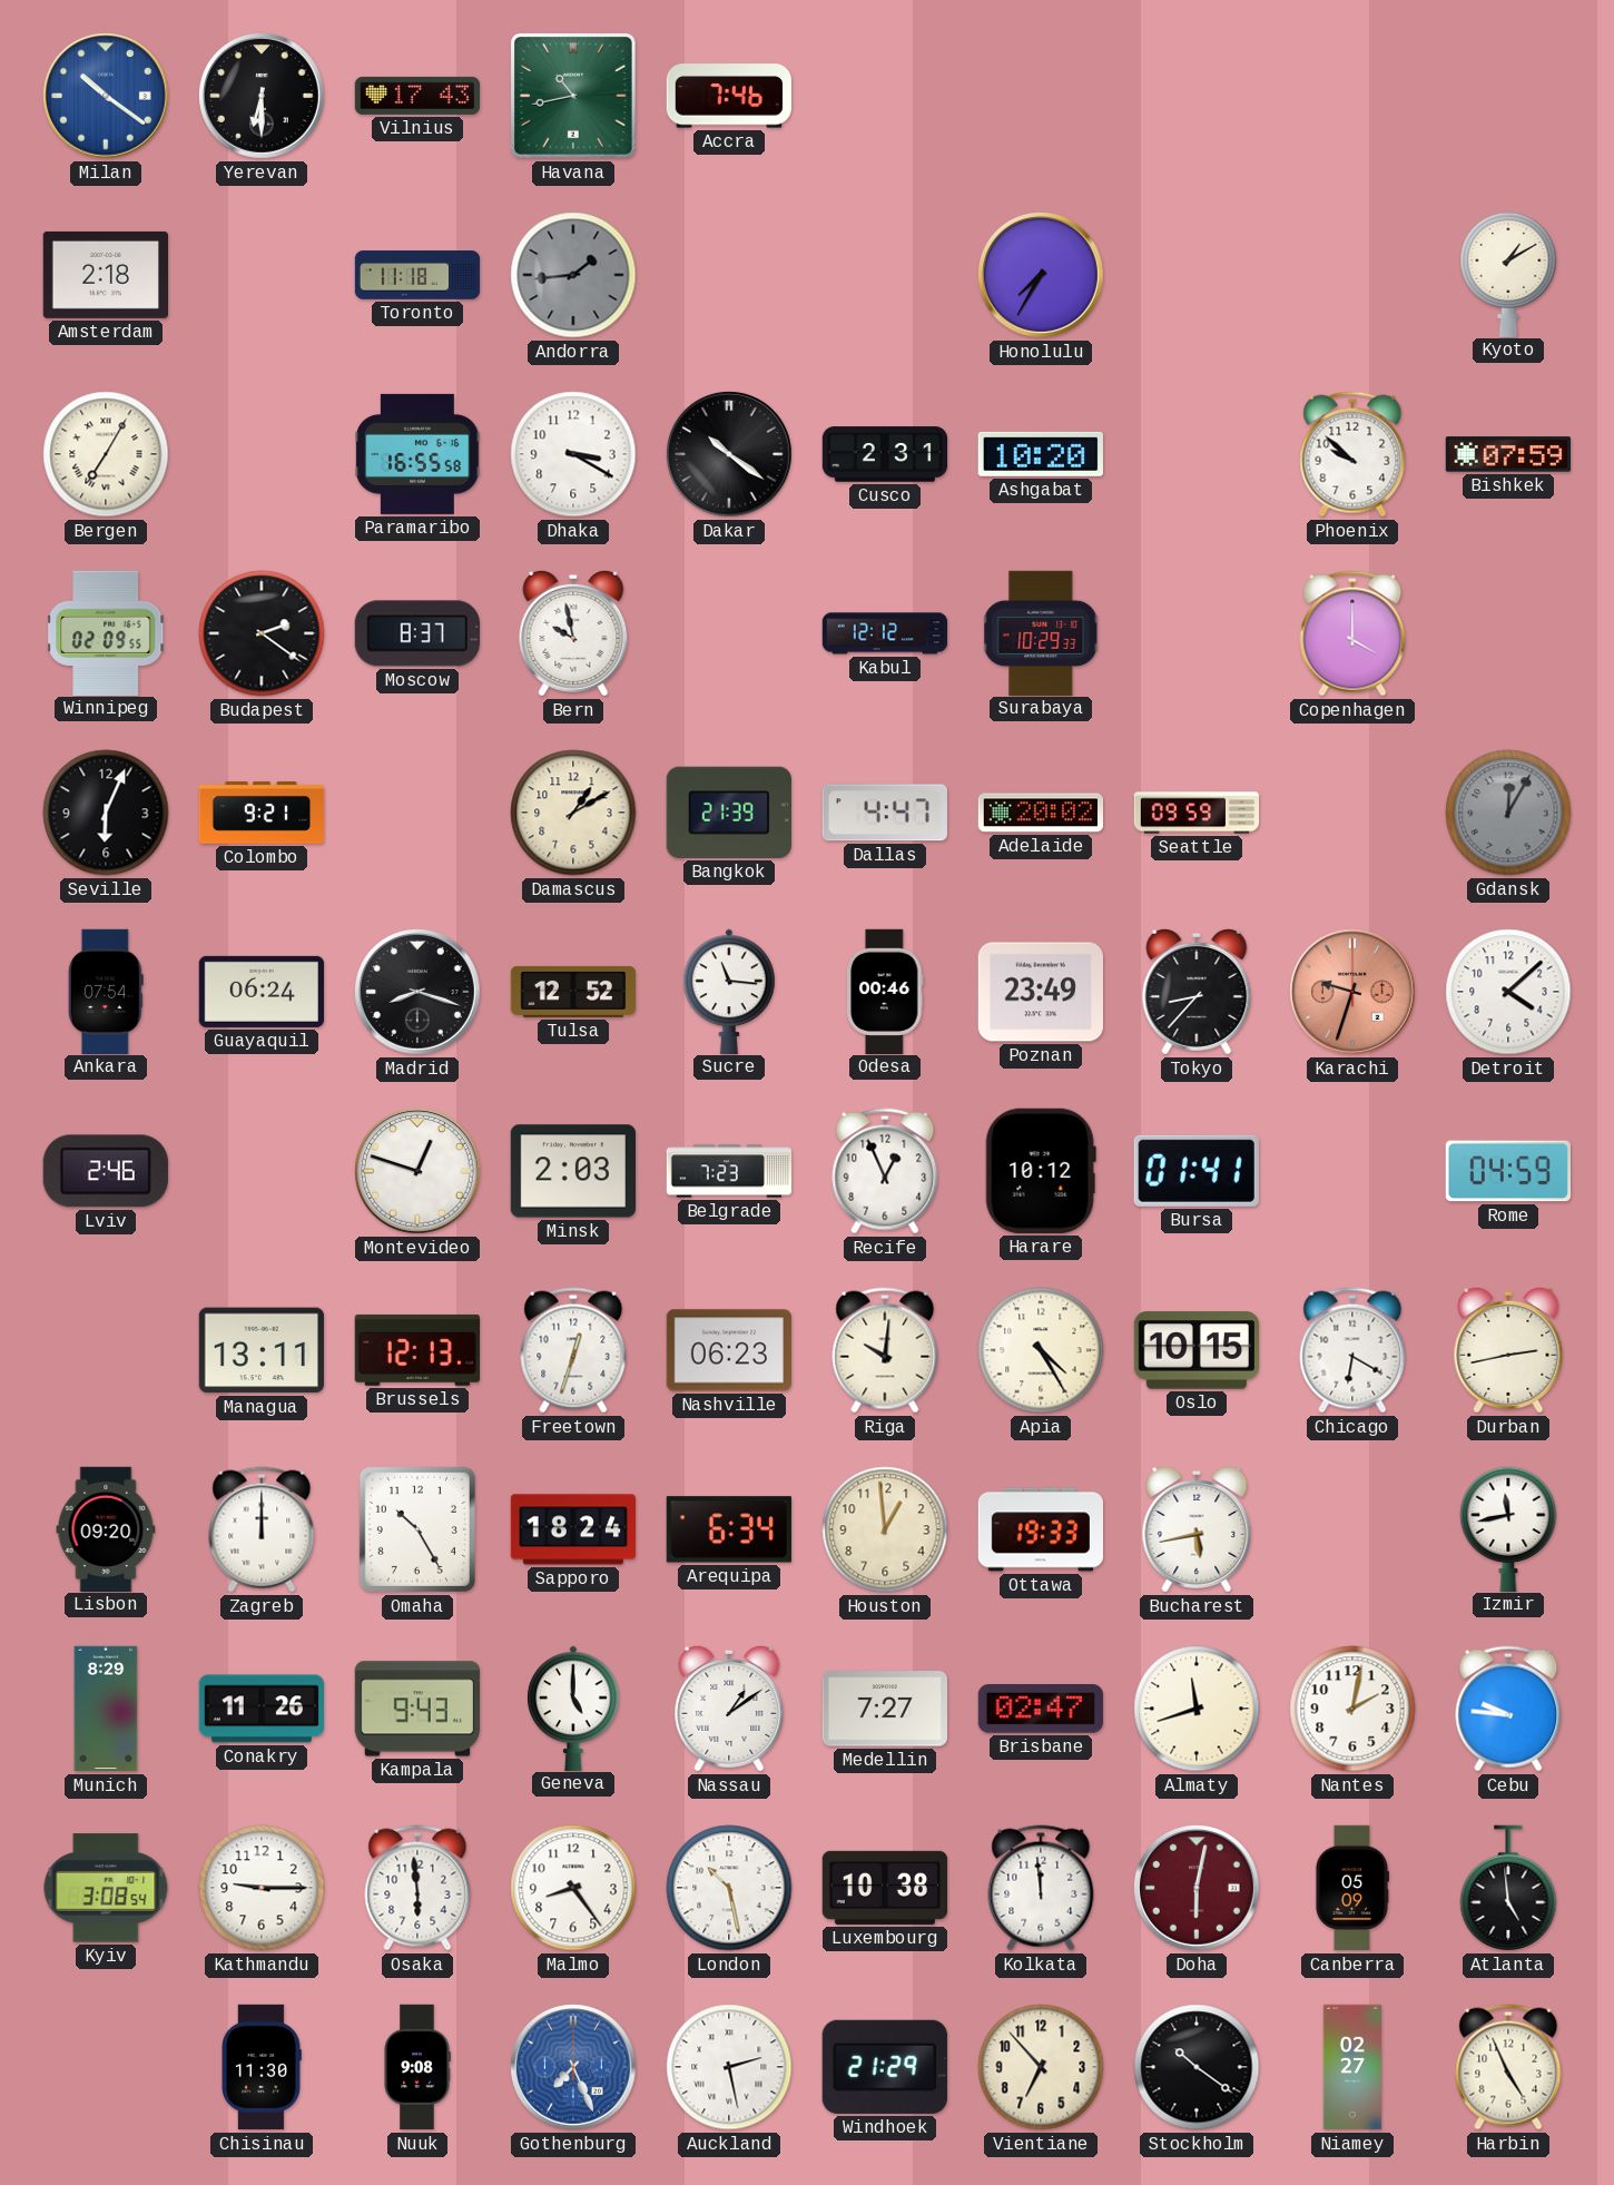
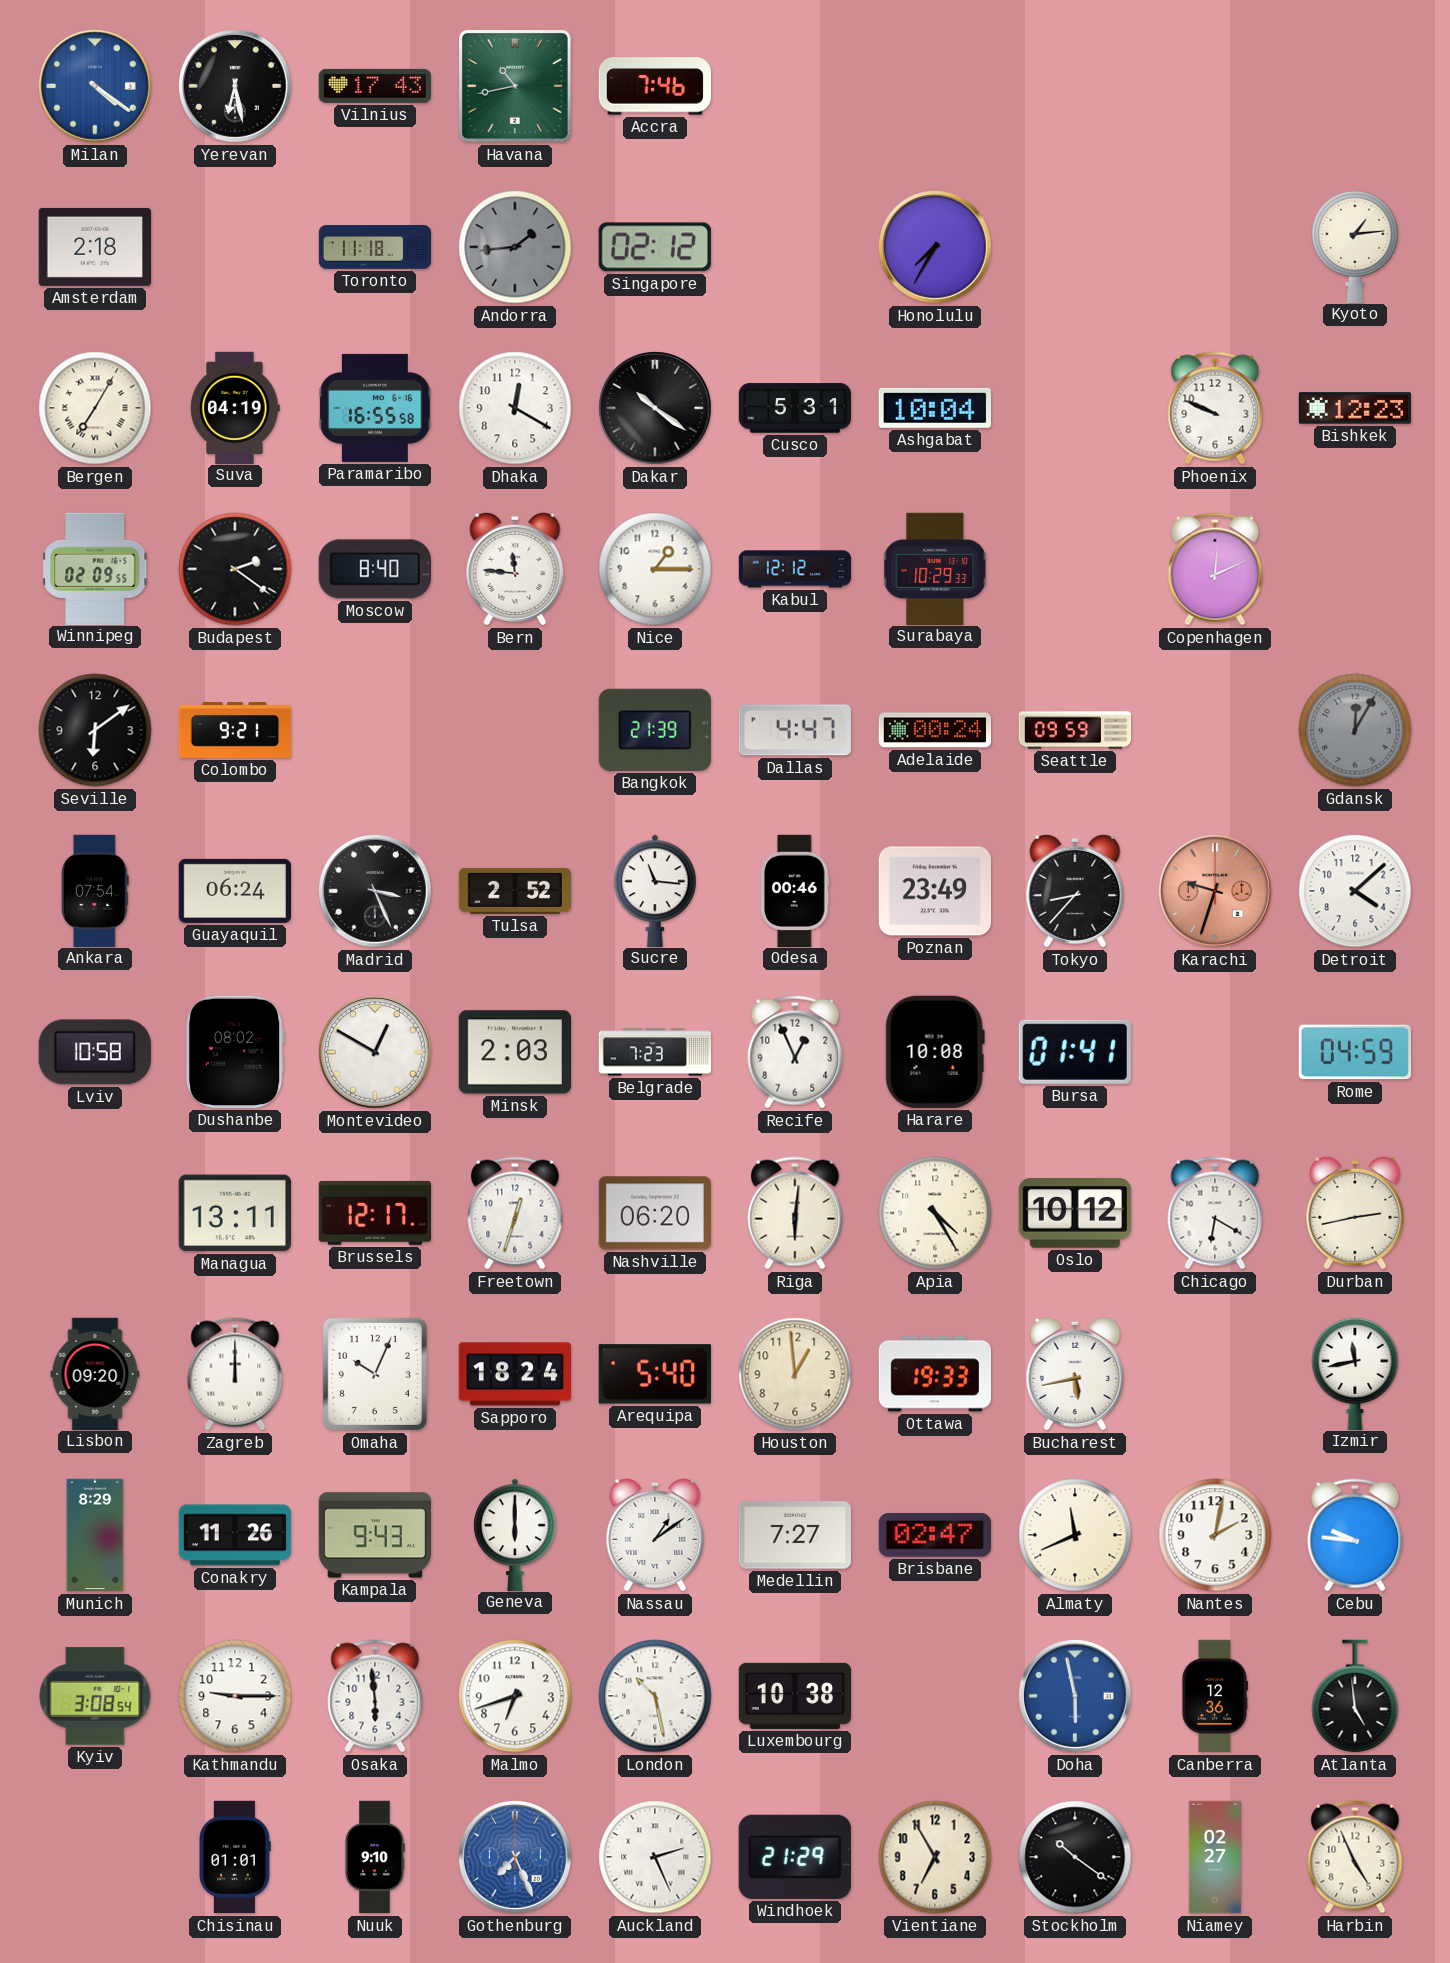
Milan: 10:21 -> 4:21
Yerevan: 6:30 -> 6:28
Singapore: none -> 02:12
Kyoto: 1:10 -> 1:14
Suva: none -> 04:19
Dhaka: 3:20 -> 12:20
Cusco: 2:31 -> 5:31
Ashgabat: 10:20 -> 10:04
Phoenix: 9:52 -> 9:49
Bishkek: 07:59 -> 12:23
Moscow: 8:37 -> 8:40
Bern: 9:58 -> 11:46
Nice: none -> 1:15
Copenhagen: 4:00 -> 12:11
Seville: 6:04 -> 6:09
Damascus: 1:10 -> none
Adelaide: 20:02 -> 00:24
Madrid: 8:18 -> 3:26
Tulsa: 12:52 -> 2:52
Lviv: 2:46 -> 10:58
Dushanbe: none -> 08:02
Montevideo: 12:48 -> 12:50
Harare: 10:12 -> 10:08
Brussels: 12:13 -> 12:17
Nashville: 06:23 -> 06:20
Riga: 10:01 -> 6:01
Oslo: 10:15 -> 10:12
Omaha: 10:25 -> 10:04
Arequipa: 6:34 -> 5:40
Geneva: 5:00 -> 6:00
Almaty: 11:42 -> 11:41
Malmo: 8:24 -> 6:42
Kolkata: 11:59 -> none
Doha: 6:02 -> 5:58
Doha dial: burgundy -> blue
Canberra: 05:09 -> 12:36
Chisinau: 11:30 -> 01:01
Nuuk: 9:08 -> 9:10
Auckland: 2:28 -> 2:26
Vientiane: 6:53 -> 6:55
